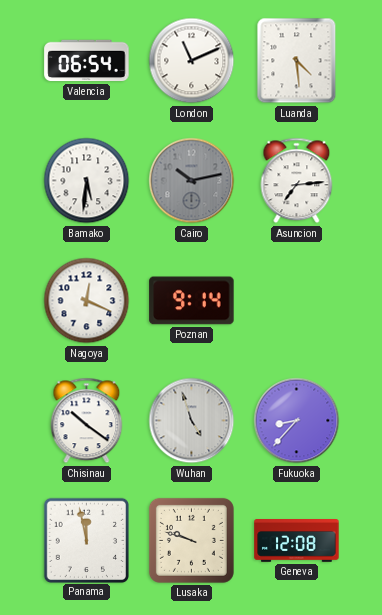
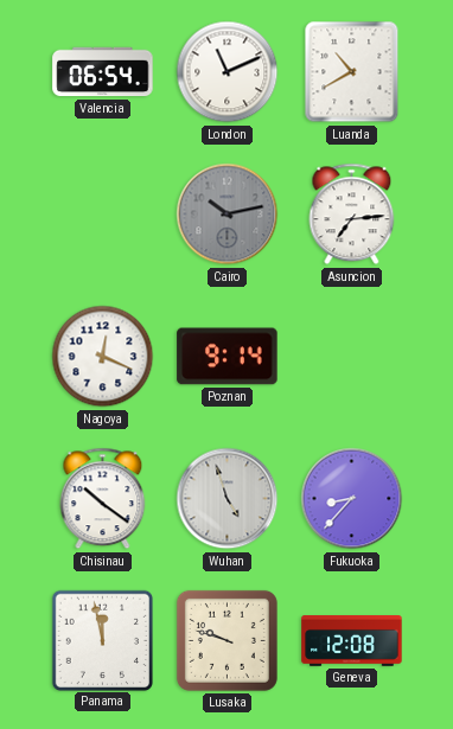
Luanda: 4:29 -> 10:40
Bamako: 5:31 -> none
